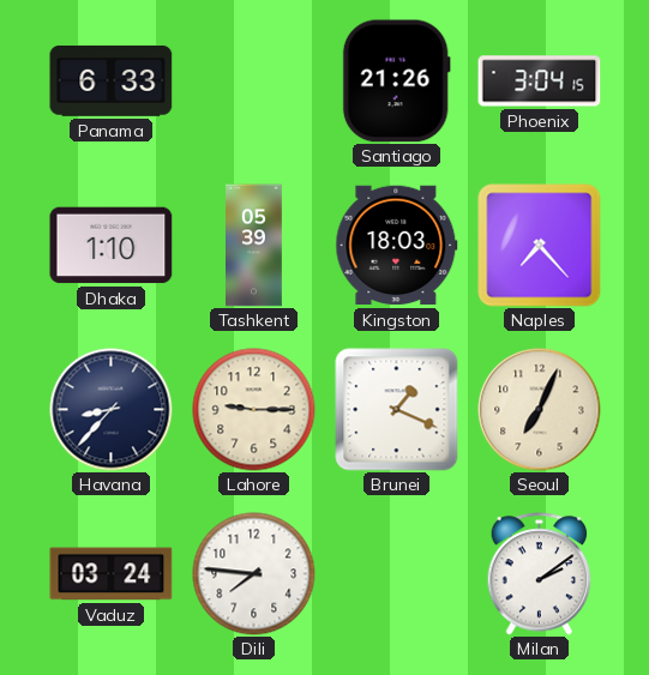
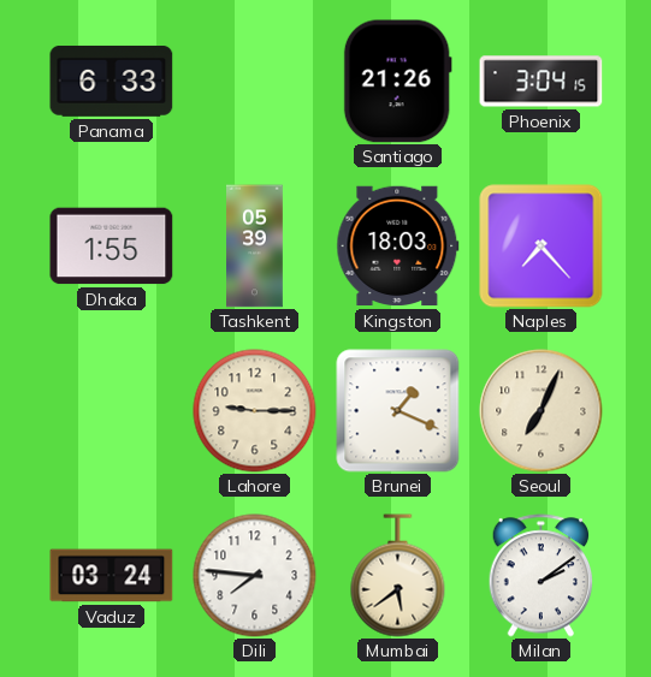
Dhaka: 1:10 -> 1:55
Havana: 8:37 -> none
Mumbai: none -> 5:39
